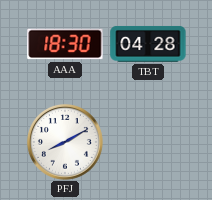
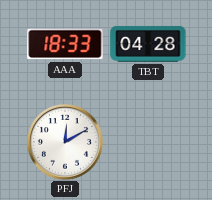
AAA: 18:30 -> 18:33
PFJ: 8:10 -> 12:10
